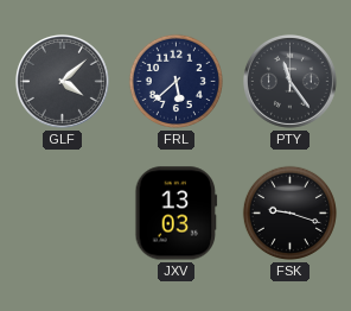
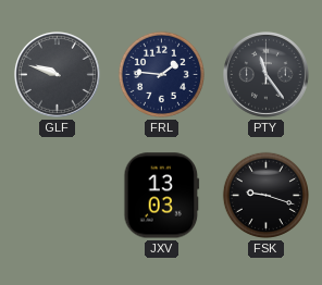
GLF: 4:08 -> 9:48
FRL: 5:38 -> 1:46
